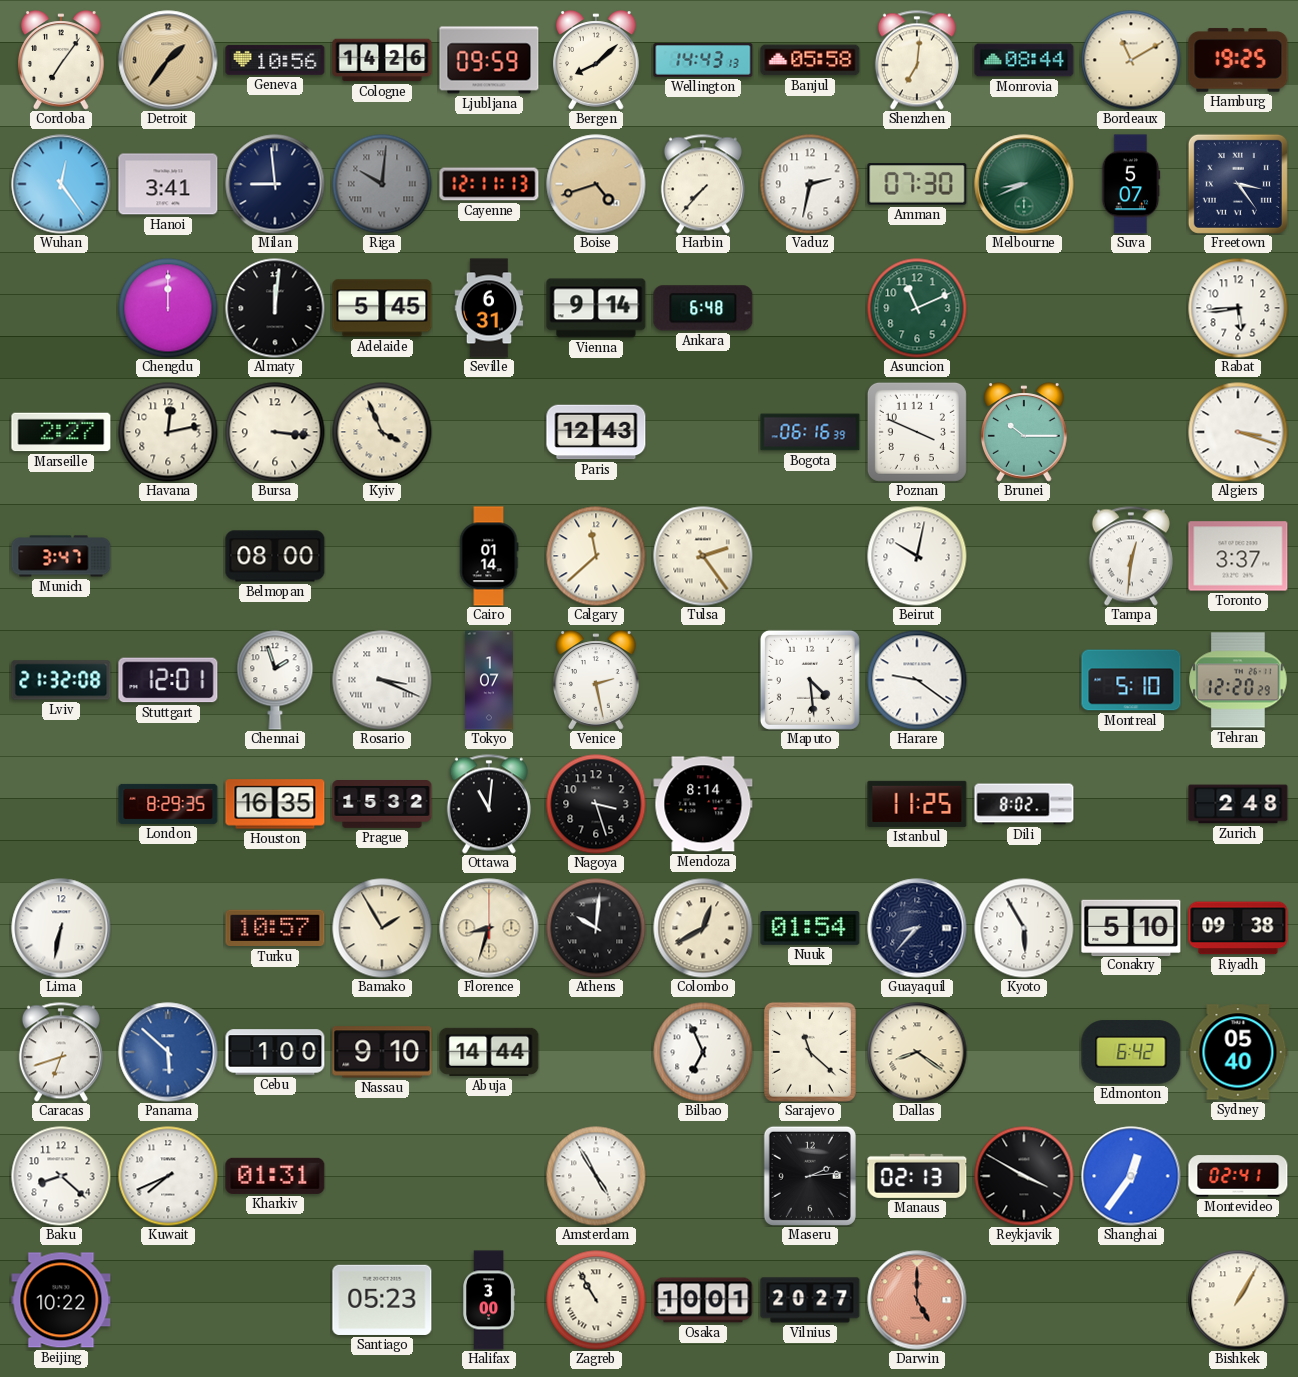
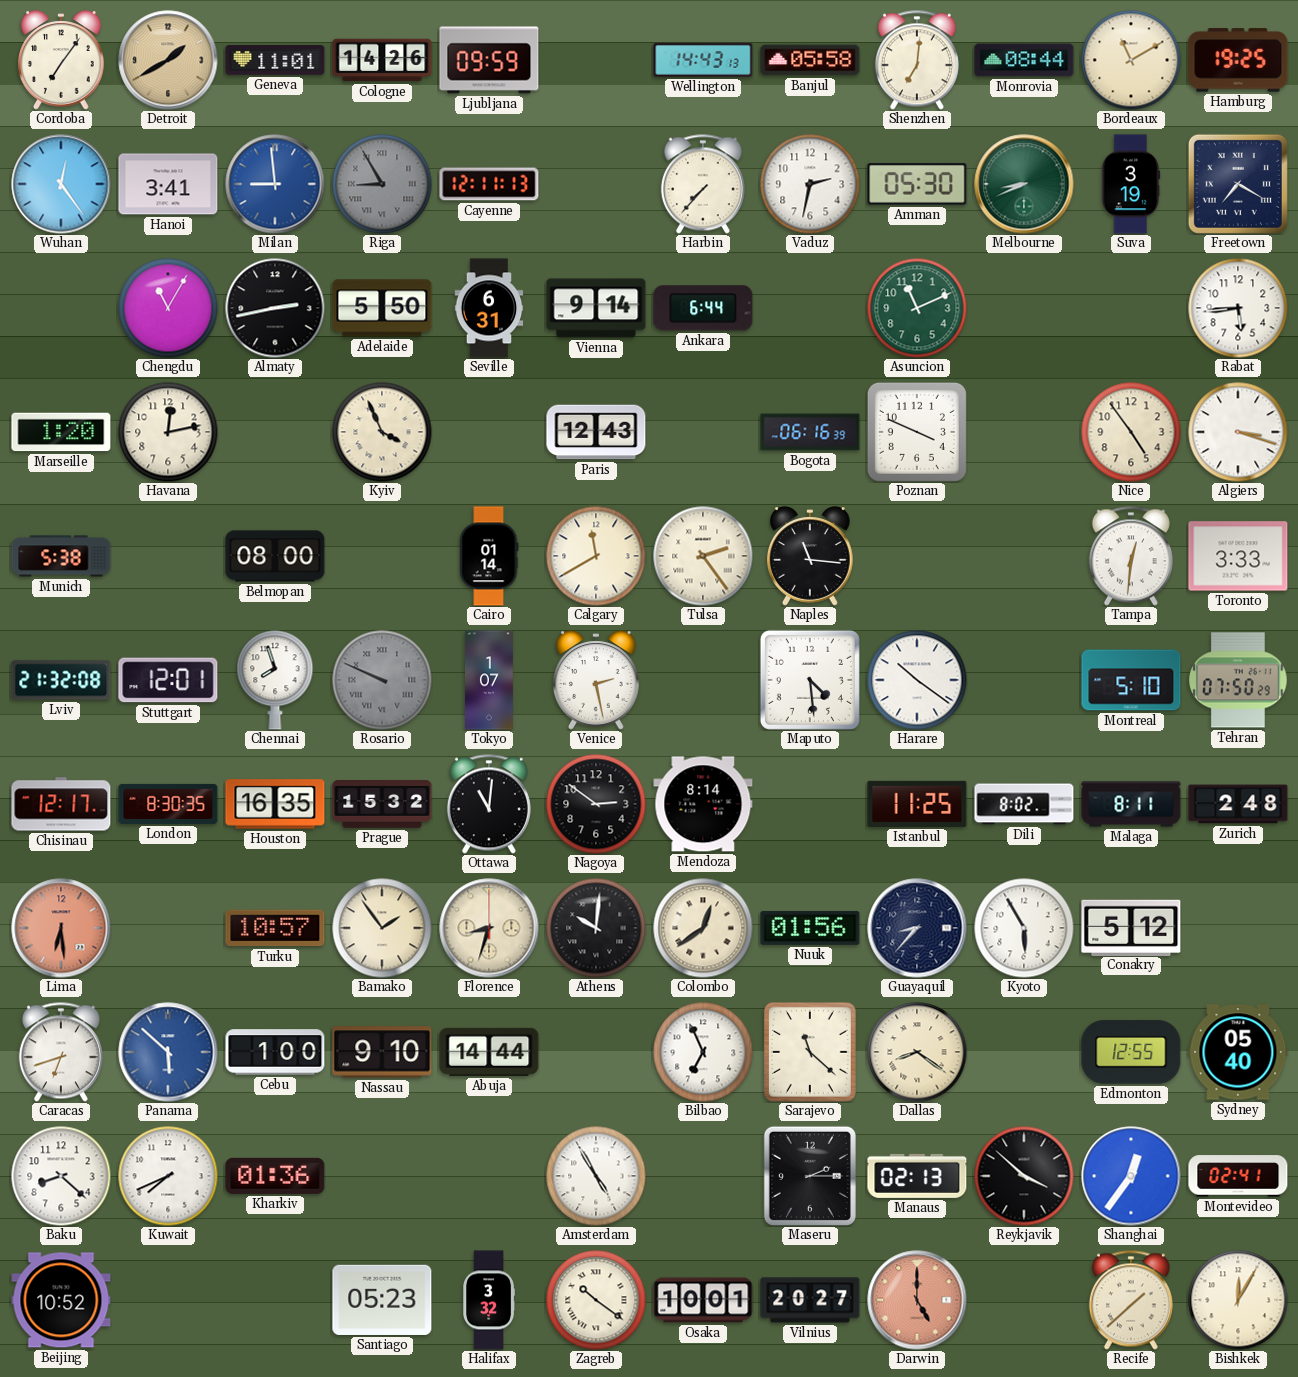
Detroit: 1:36 -> 1:40
Geneva: 10:56 -> 11:01
Bergen: 8:08 -> none
Milan dial: navy -> blue
Riga: 10:01 -> 8:55
Boise: 4:42 -> none
Amman: 07:30 -> 05:30
Suva: 5:07 -> 3:19
Freetown: 3:24 -> 7:20
Chengdu: 12:00 -> 11:05
Almaty: 12:01 -> 2:43
Adelaide: 5:45 -> 5:50
Ankara: 6:48 -> 6:44
Marseille: 2:27 -> 1:20
Bursa: 3:16 -> none
Brunei: 10:15 -> none
Nice: none -> 4:54
Munich: 3:47 -> 5:38
Calgary: 11:38 -> 11:40
Naples: none -> 11:16
Beirut: 10:02 -> none
Toronto: 3:37 -> 3:33
Chennai: 1:57 -> 7:57
Rosario: 3:19 -> 9:49
Rosario dial: white -> grey
Harare: 9:21 -> 10:21
Tehran: 12:20 -> 07:50
Chisinau: none -> 12:17
London: 8:29 -> 8:30
Nagoya: 3:27 -> 2:51
Malaga: none -> 8:11
Lima: 6:32 -> 6:29
Lima dial: white -> salmon
Bamako: 1:55 -> 1:54
Colombo: 12:40 -> 12:39
Nuuk: 01:54 -> 01:56
Conakry: 5:10 -> 5:12
Riyadh: 09:38 -> none
Edmonton: 6:42 -> 12:55
Kharkiv: 01:31 -> 01:36
Maseru: 2:14 -> 2:15
Reykjavik: 3:50 -> 3:52
Beijing: 10:22 -> 10:52
Halifax: 3:00 -> 3:32
Zagreb: 10:55 -> 10:21
Recife: none -> 1:38
Bishkek: 1:05 -> 12:05
